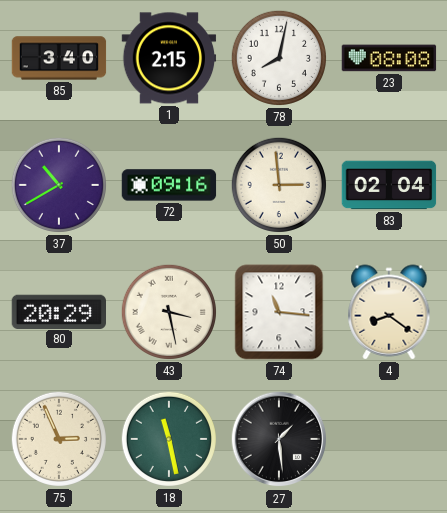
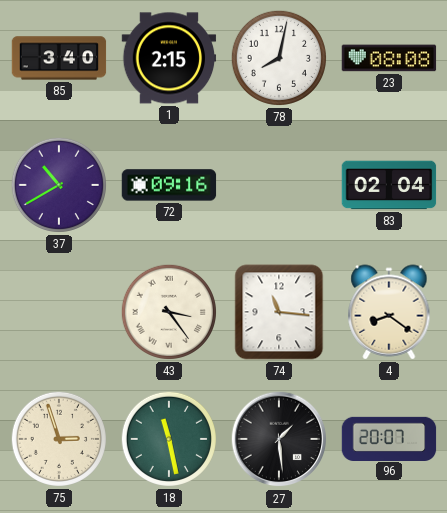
50: 2:59 -> none
80: 20:29 -> none
43: 3:28 -> 3:24
75: 2:56 -> 2:57
96: none -> 20:07
